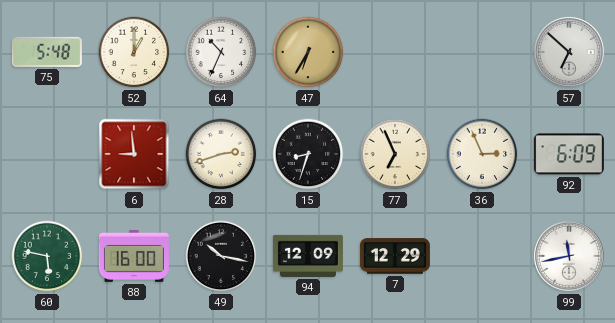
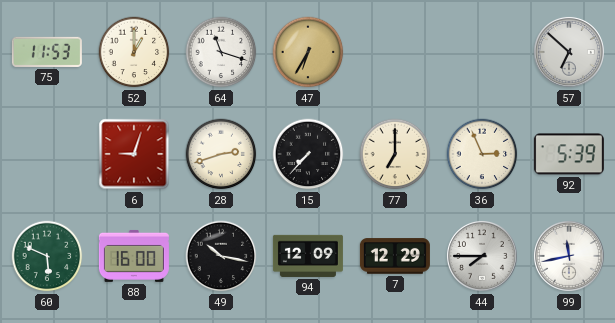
75: 5:48 -> 11:53
64: 10:34 -> 11:18
6: 8:59 -> 9:03
15: 8:33 -> 7:37
77: 6:56 -> 7:00
92: 6:09 -> 5:39
60: 5:47 -> 5:49
44: none -> 7:45
